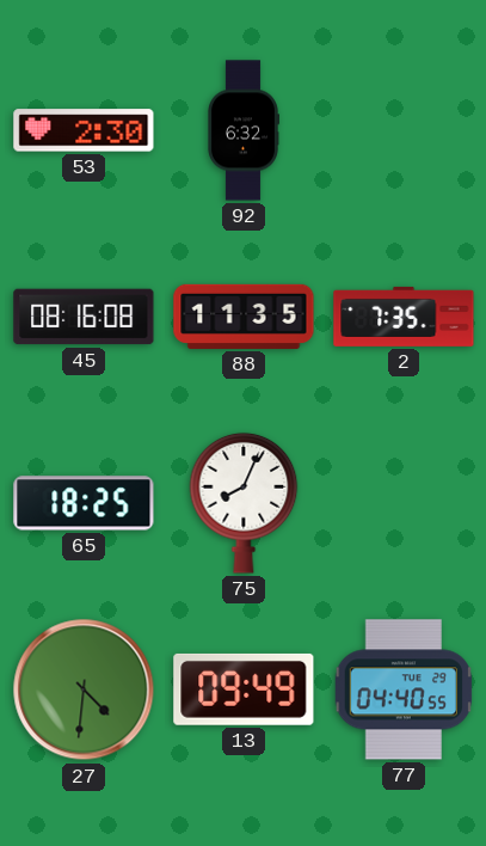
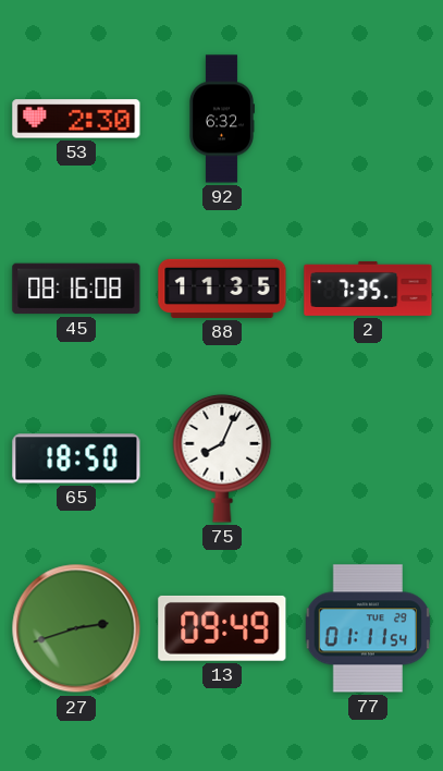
65: 18:25 -> 18:50
27: 4:31 -> 2:42
77: 04:40 -> 01:11
